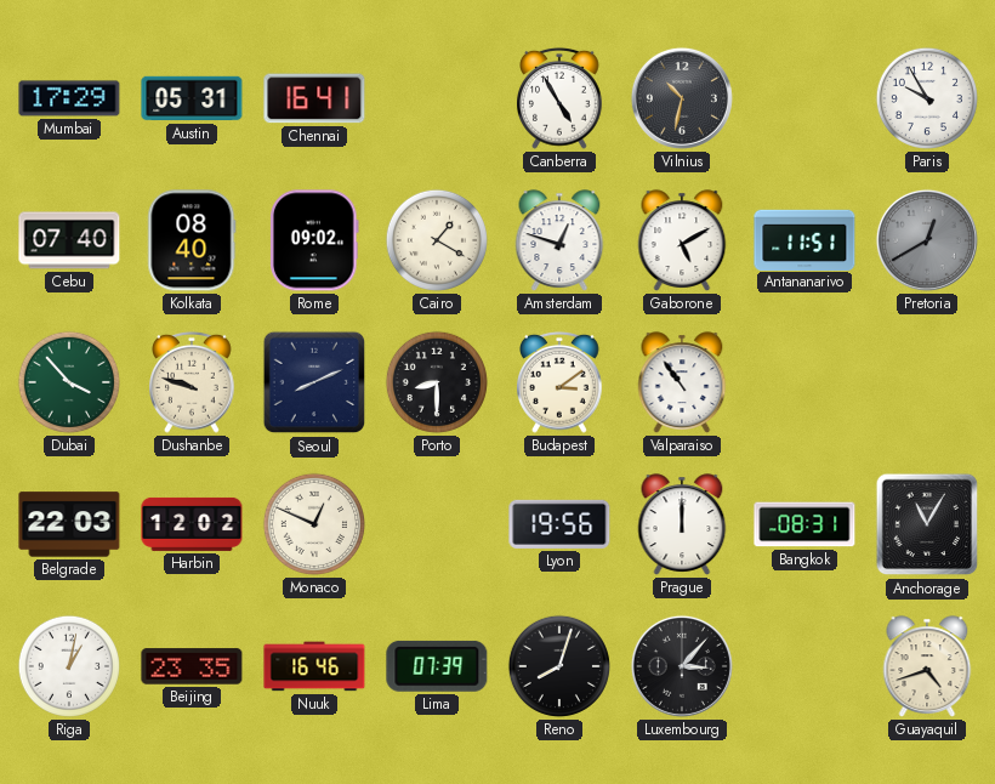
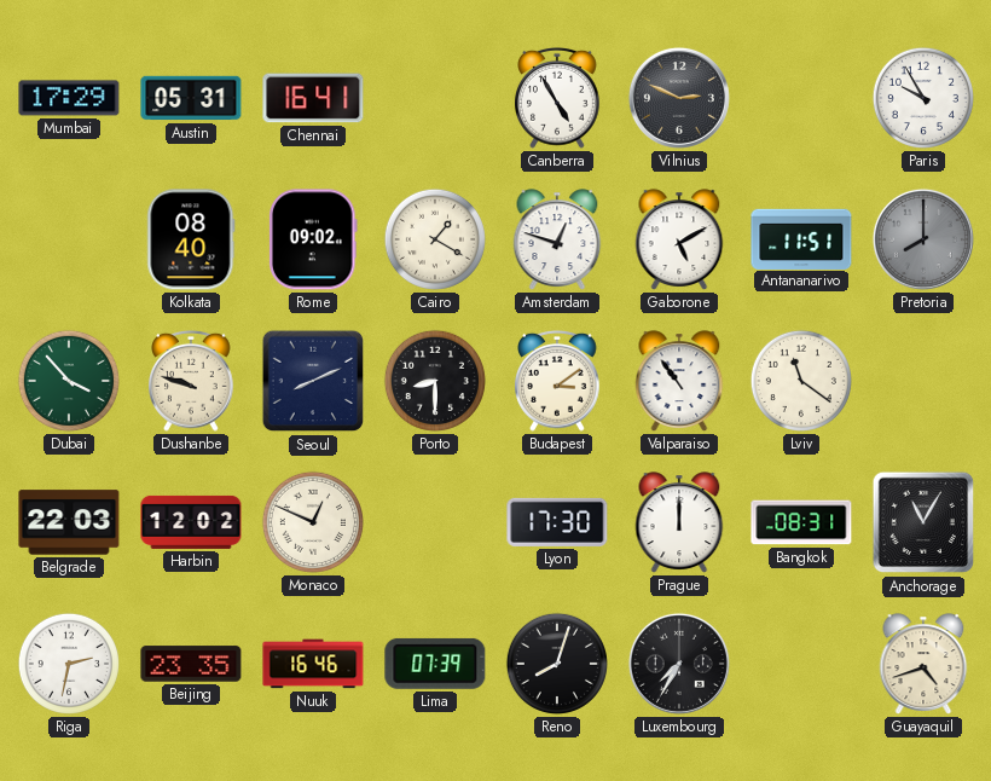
Vilnius: 10:32 -> 2:49
Cebu: 07:40 -> none
Pretoria: 12:40 -> 8:00
Lviv: none -> 11:21
Lyon: 19:56 -> 17:30
Riga: 1:02 -> 2:32
Luxembourg: 3:07 -> 7:35
